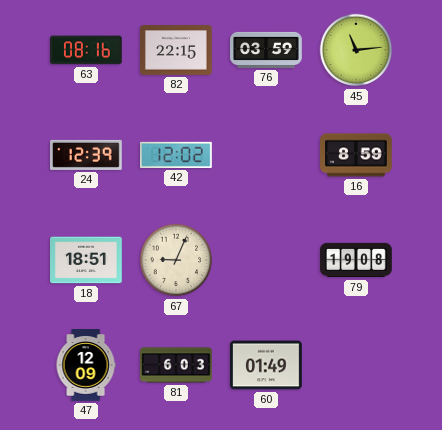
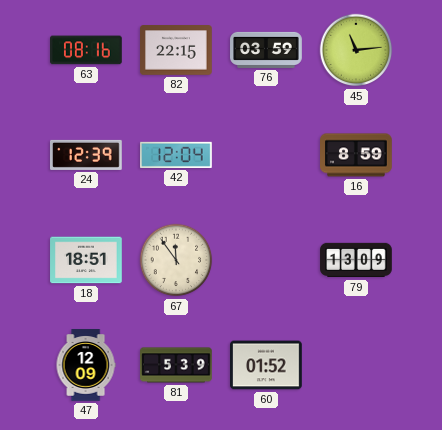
42: 12:02 -> 12:04
67: 9:04 -> 11:54
79: 19:08 -> 13:09
81: 6:03 -> 5:39
60: 01:49 -> 01:52
